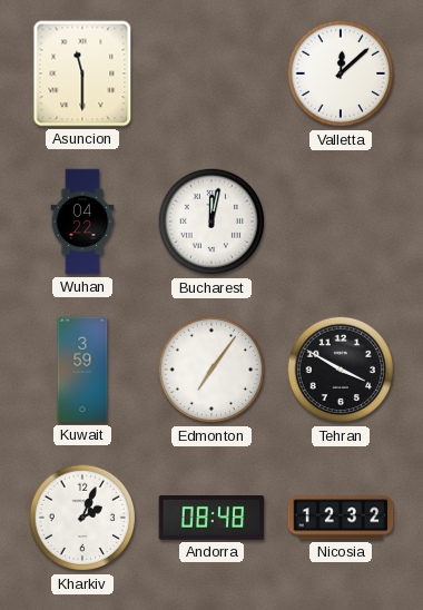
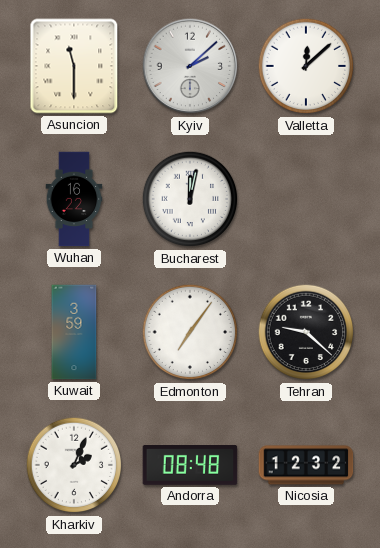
Kyiv: none -> 2:08
Wuhan: 04:22 -> 16:22
Tehran: 3:50 -> 9:22
